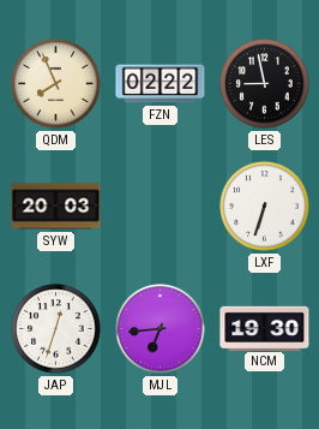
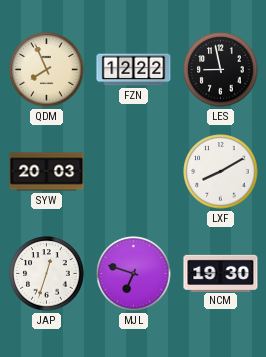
FZN: 02:22 -> 12:22
LXF: 6:33 -> 8:10
MJL: 6:44 -> 6:48
